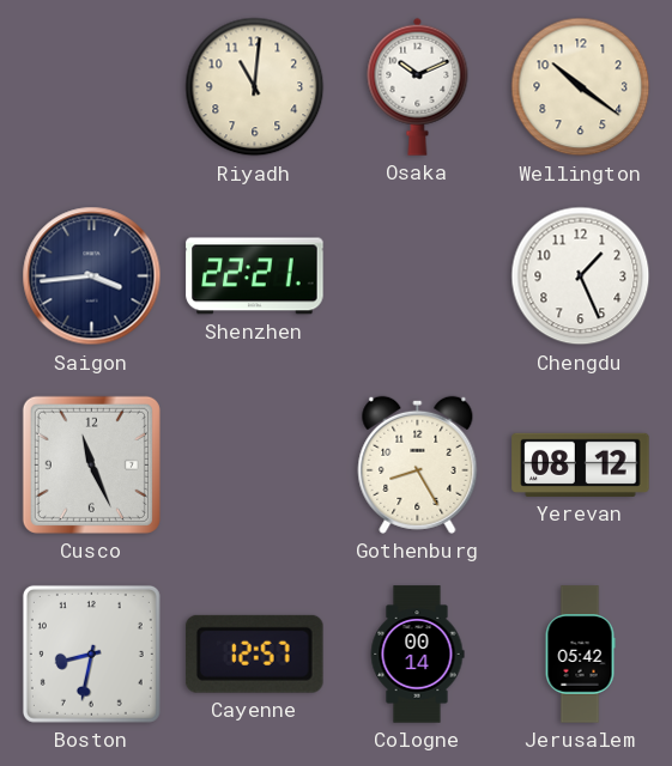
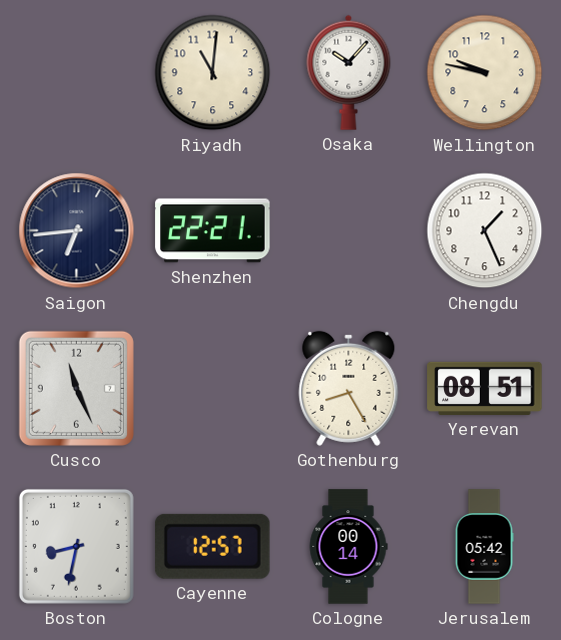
Osaka: 10:11 -> 10:07
Wellington: 10:21 -> 9:47
Saigon: 3:44 -> 6:44
Yerevan: 08:12 -> 08:51
